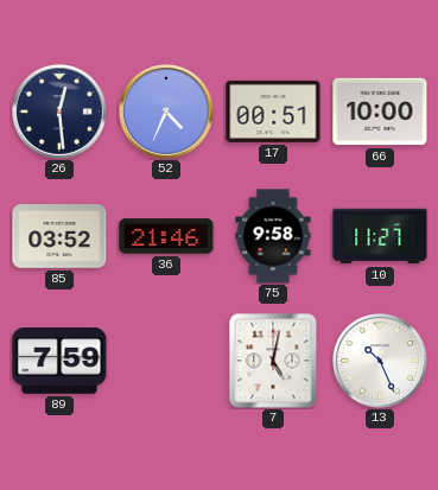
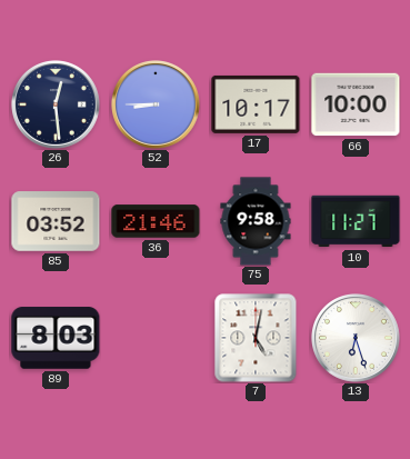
52: 4:34 -> 8:45
17: 00:51 -> 10:17
89: 7:59 -> 8:03
13: 10:26 -> 6:27
